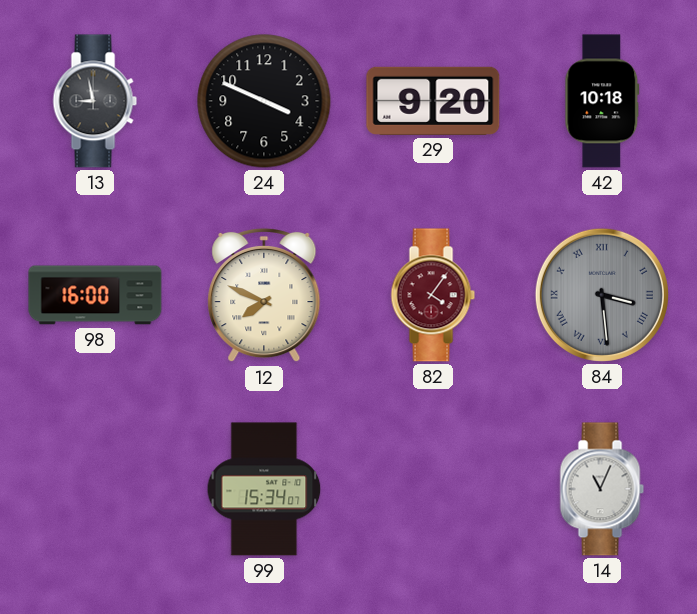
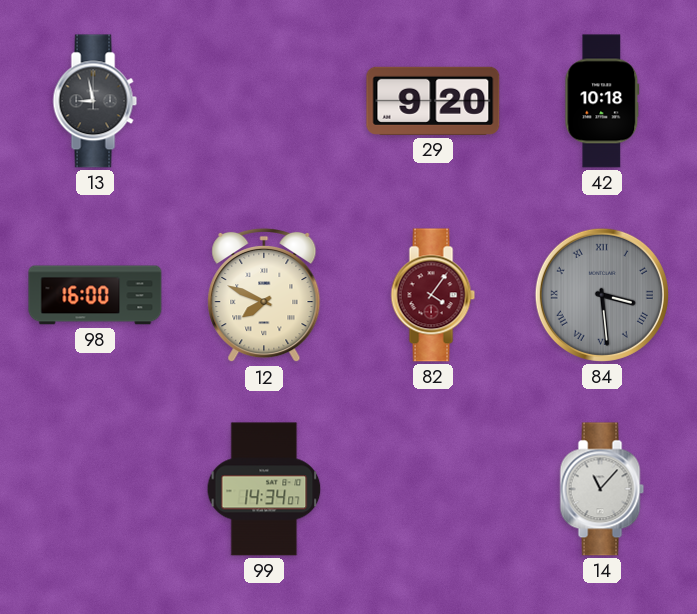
24: 3:49 -> none
99: 15:34 -> 14:34
14: 11:04 -> 11:07
